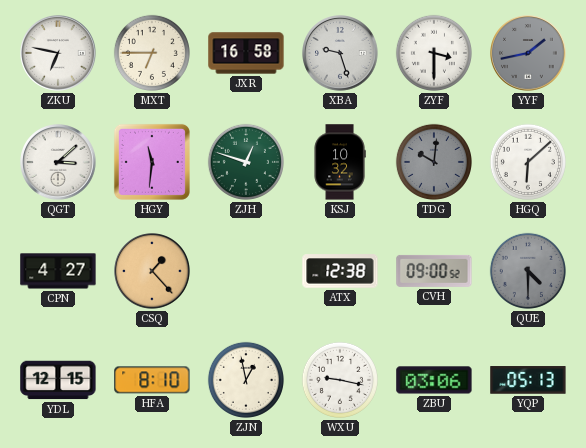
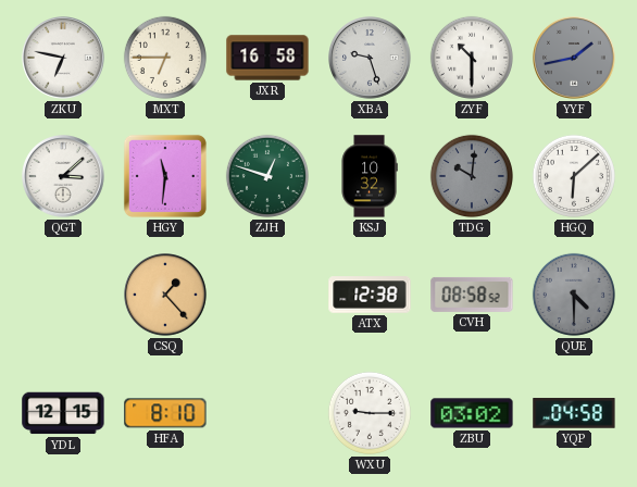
ZYF: 3:30 -> 10:30
CPN: 4:27 -> none
CVH: 09:00 -> 08:58
ZJN: 12:58 -> none
WXU: 9:17 -> 9:15
ZBU: 03:06 -> 03:02
YQP: 05:13 -> 04:58
